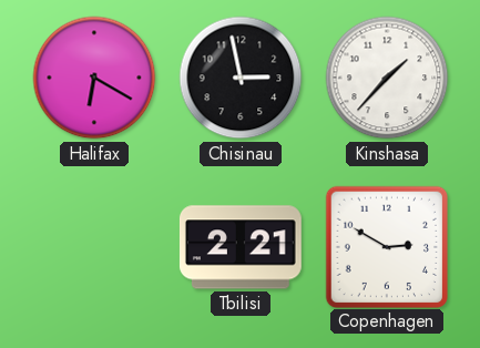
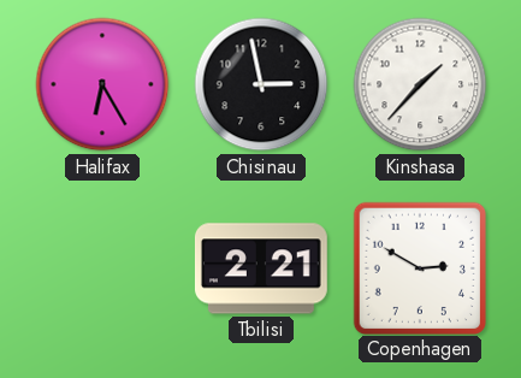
Halifax: 6:20 -> 6:25
